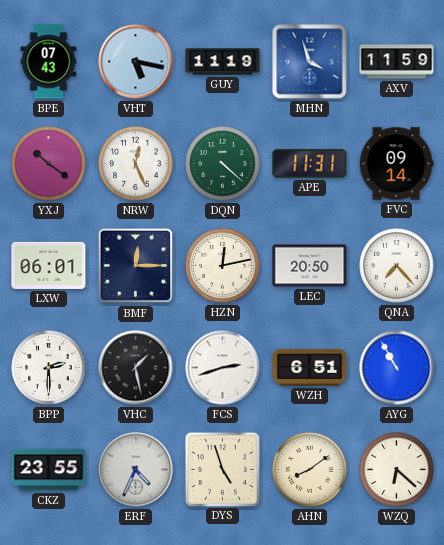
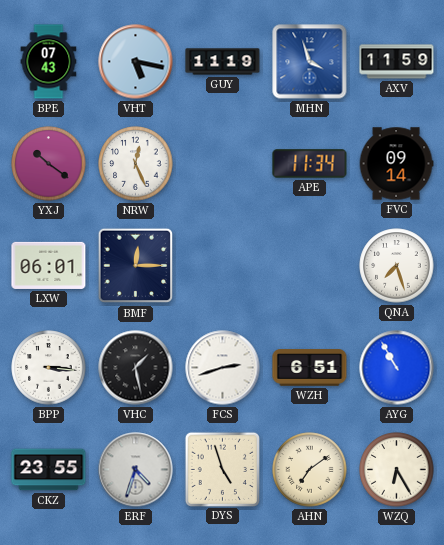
DQN: 4:22 -> none
APE: 11:31 -> 11:34
HZN: 12:13 -> none
LEC: 20:50 -> none
QNA: 7:23 -> 7:27
BPP: 2:30 -> 3:16
ERF: 4:34 -> 4:33
AHN: 8:09 -> 7:09
WZQ: 6:22 -> 6:25
